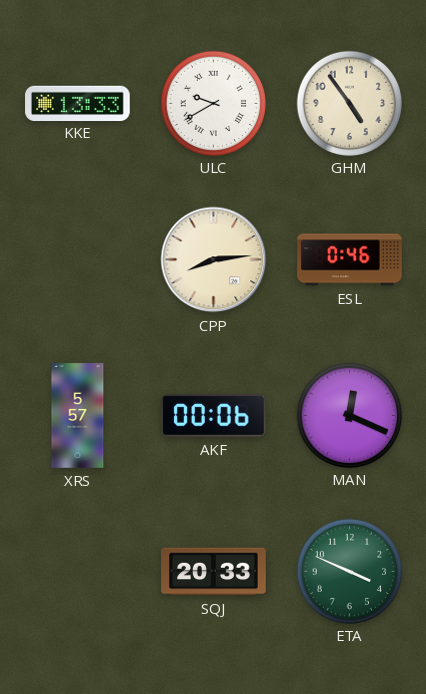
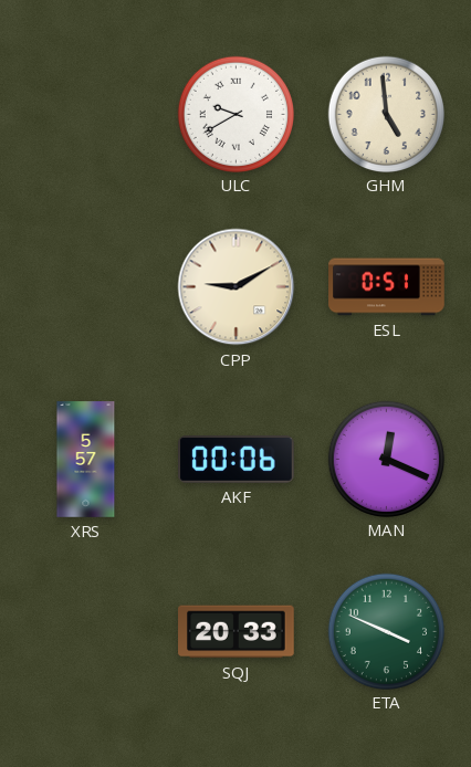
KKE: 13:33 -> none
GHM: 4:54 -> 4:59
CPP: 8:14 -> 9:10
ESL: 0:46 -> 0:51
